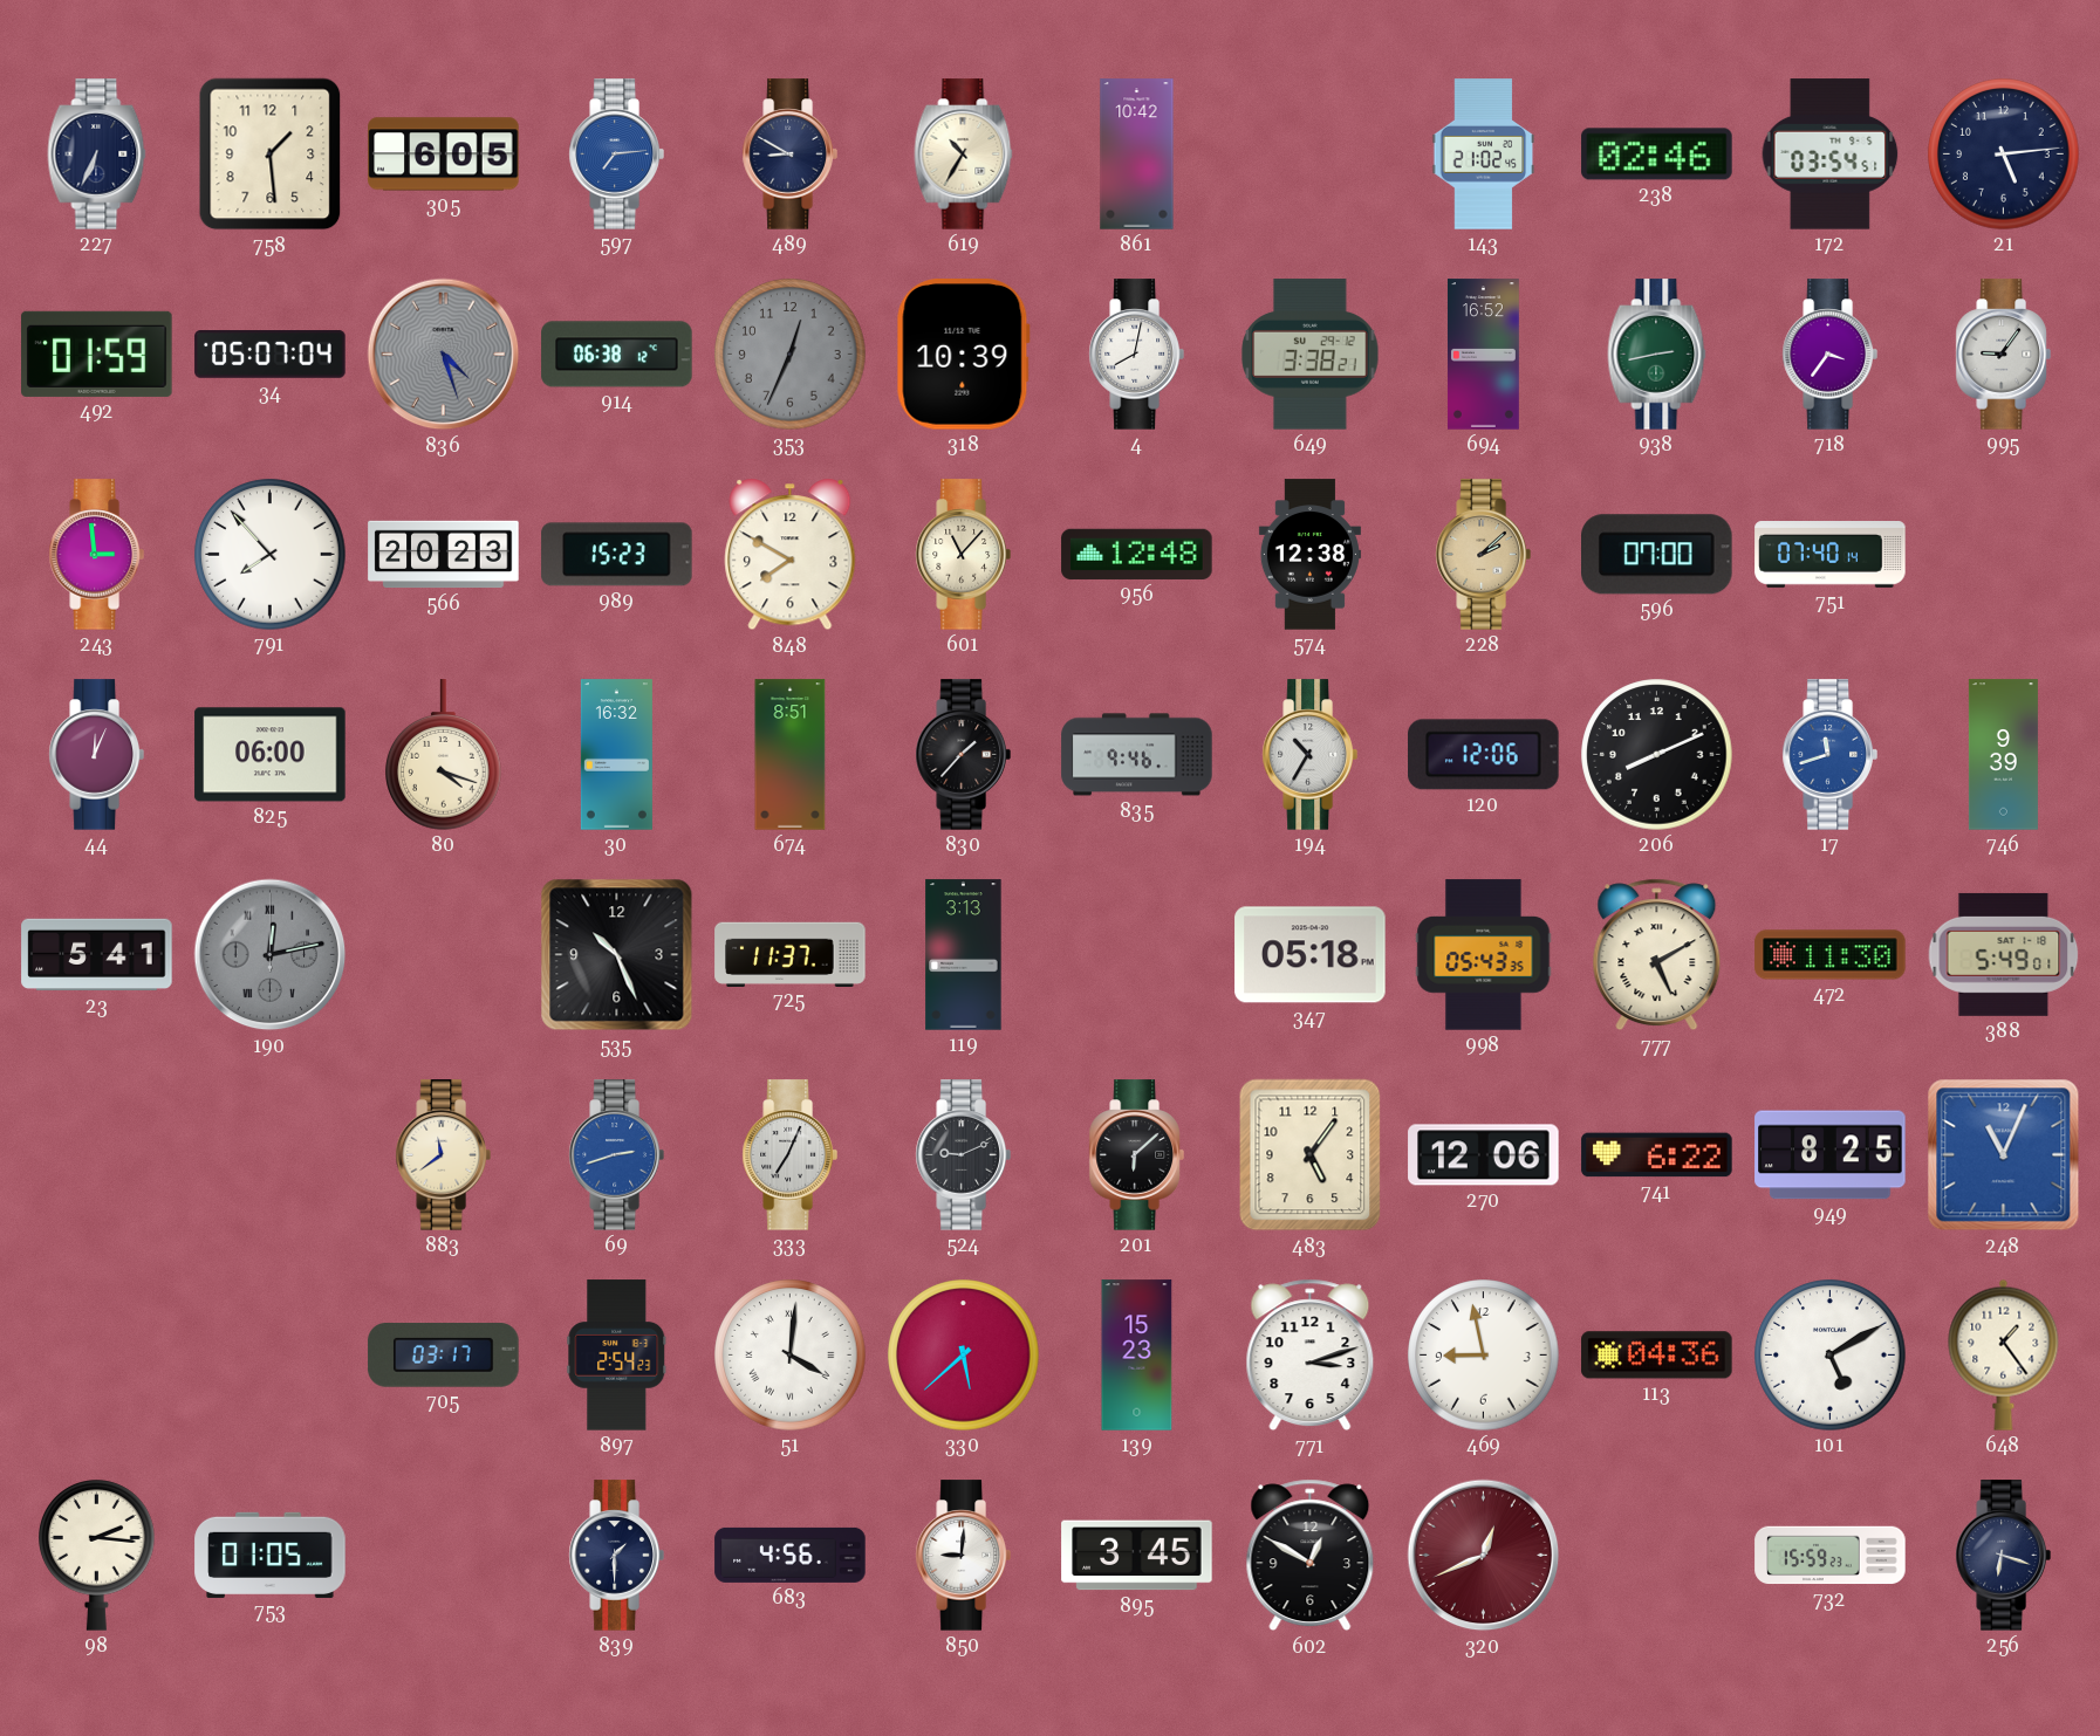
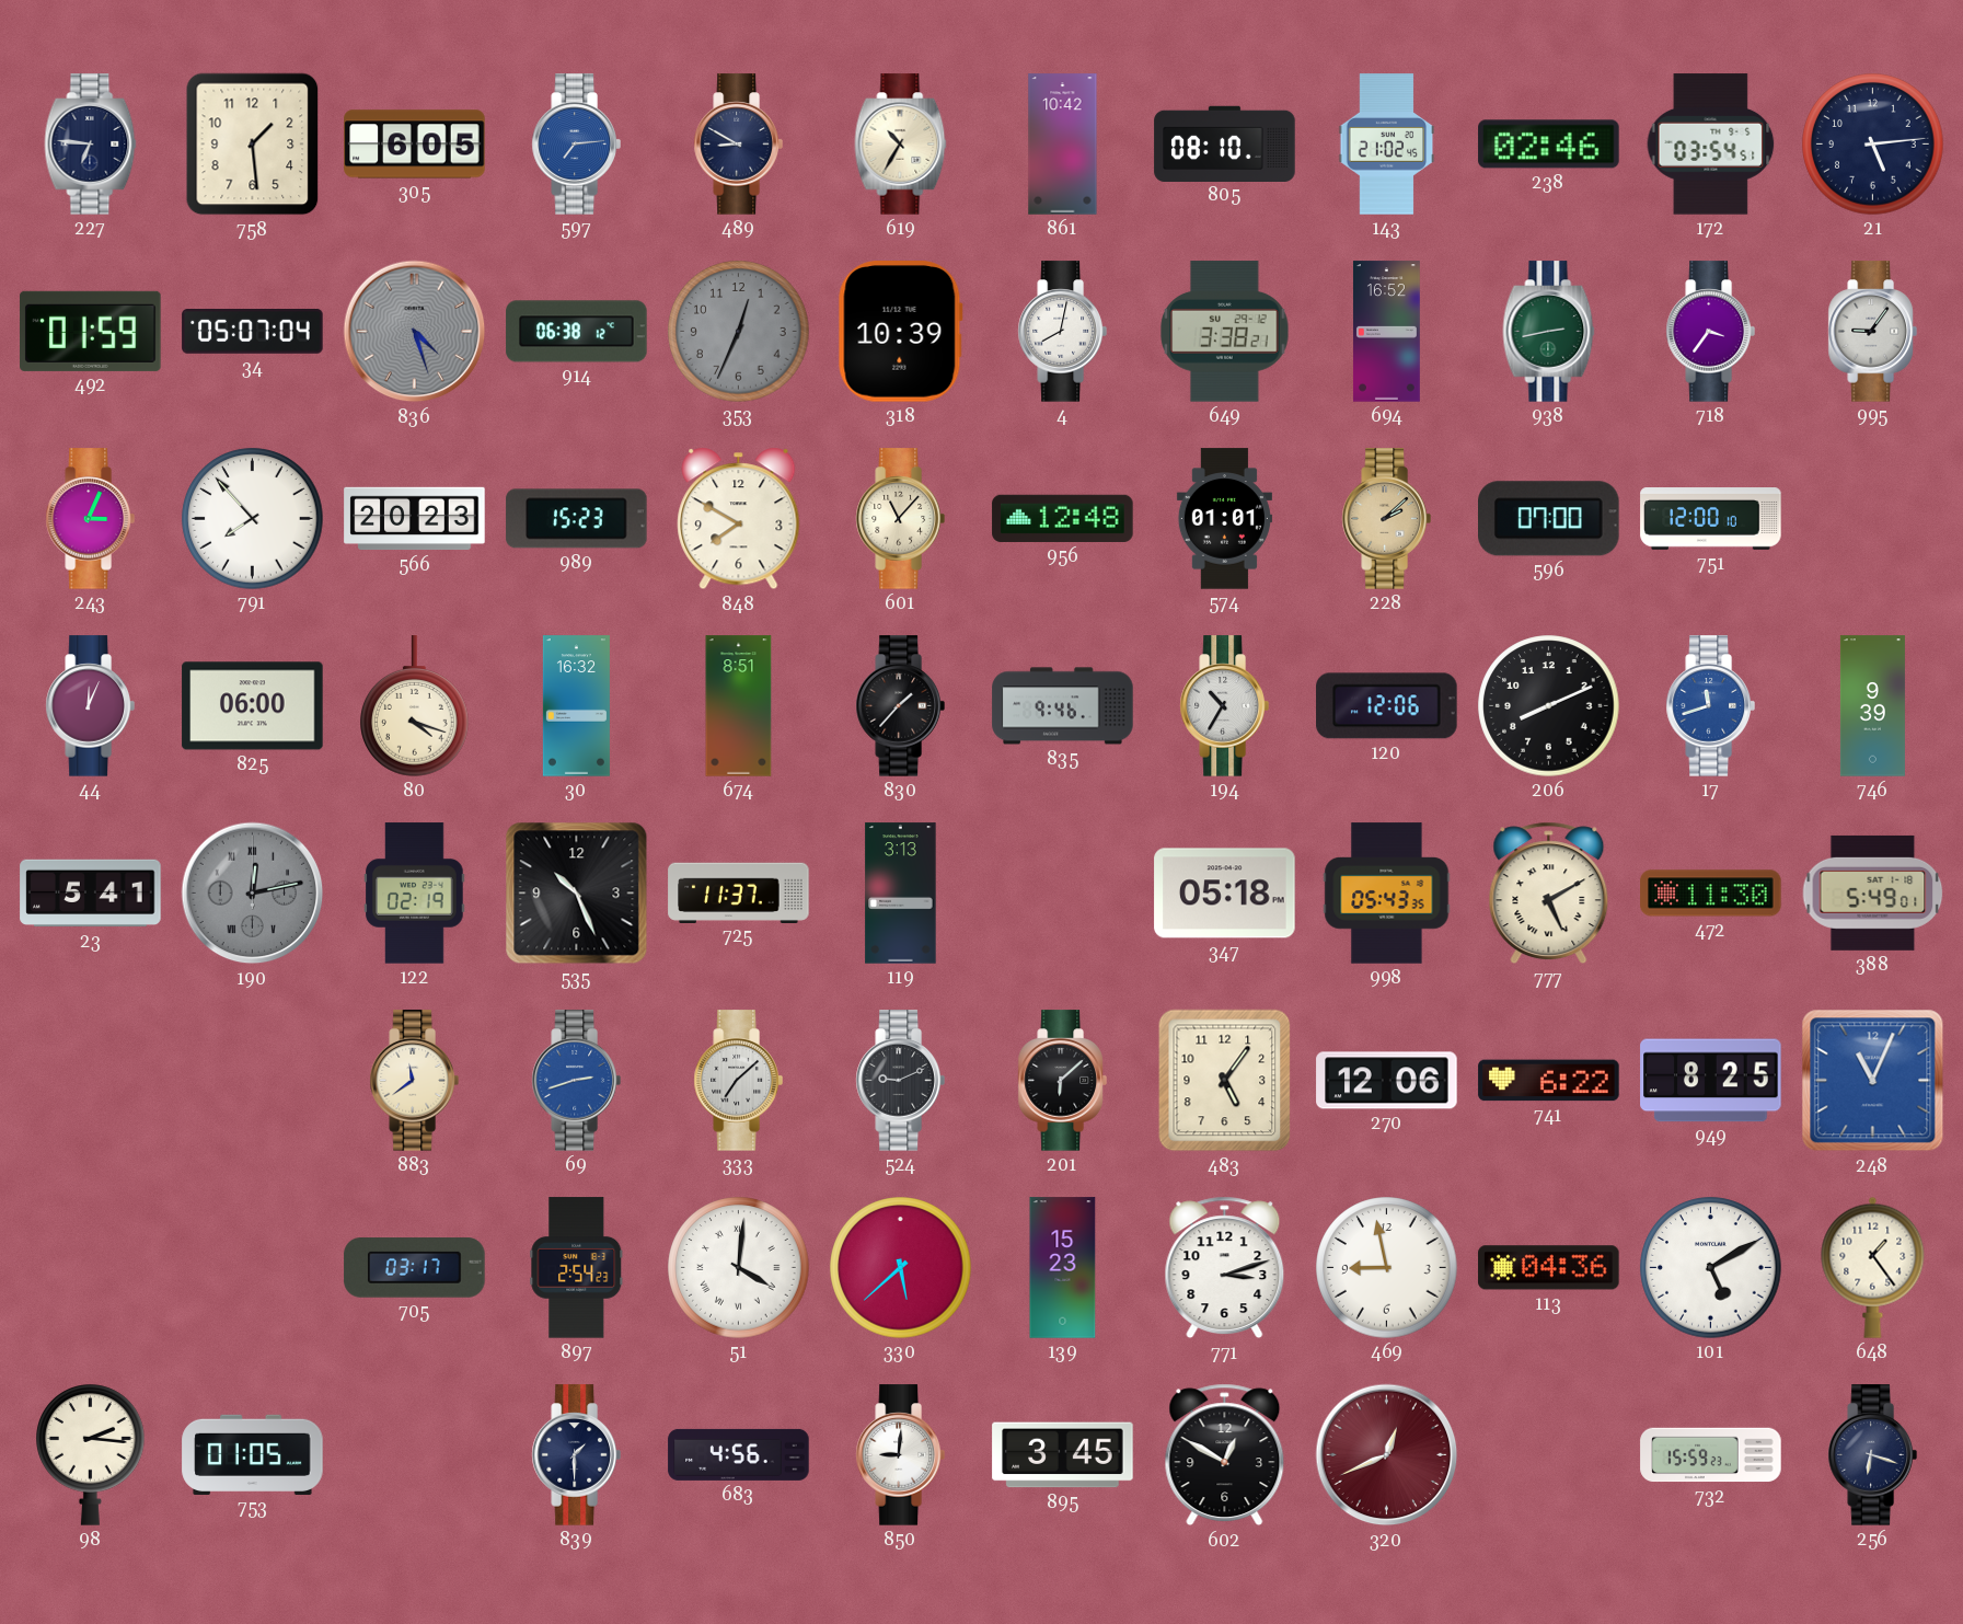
227: 6:34 -> 6:46
805: none -> 08:10
243: 2:59 -> 3:04
574: 12:38 -> 01:01
751: 07:40 -> 12:00
122: none -> 02:19
333: 7:04 -> 7:08
